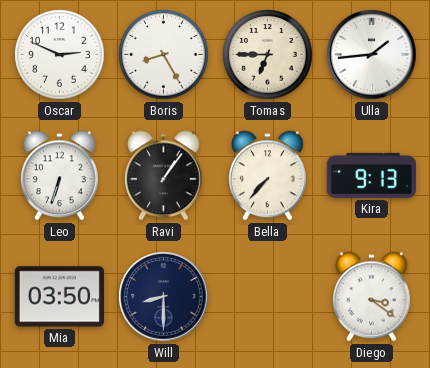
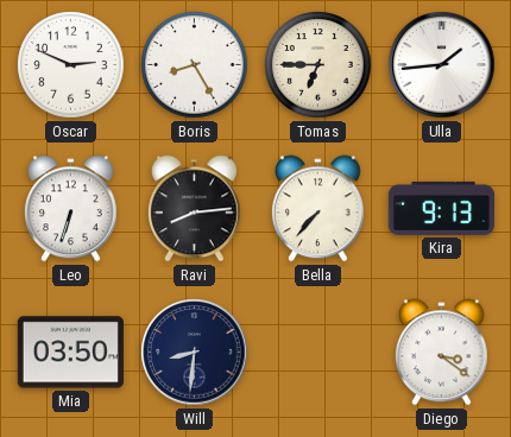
Ravi: 1:06 -> 8:14
Will: 8:30 -> 8:31
